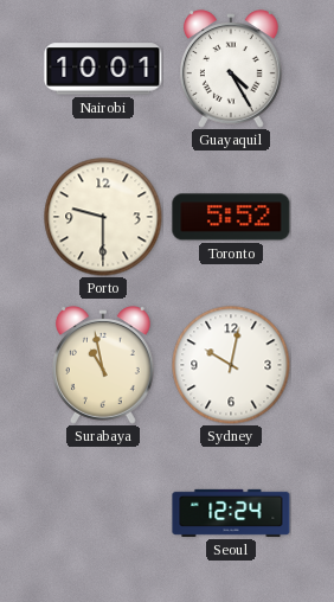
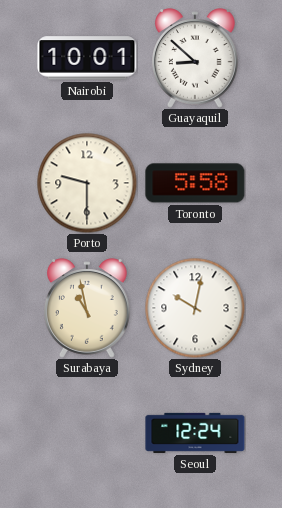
Guayaquil: 4:25 -> 8:52
Toronto: 5:52 -> 5:58
